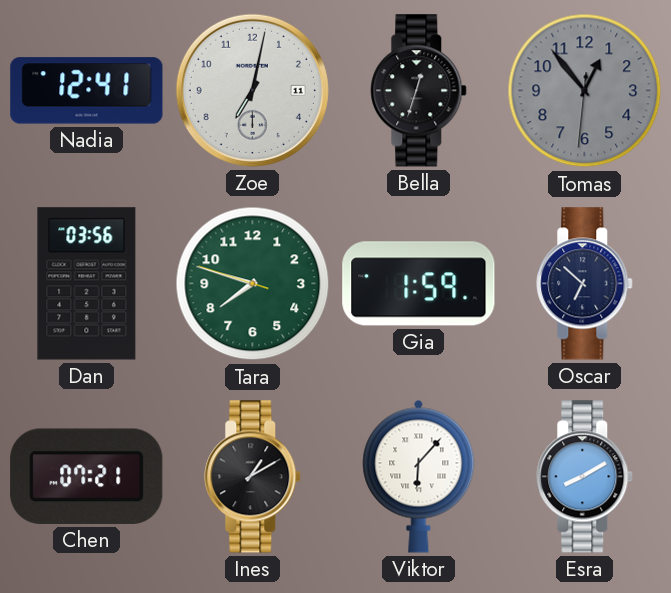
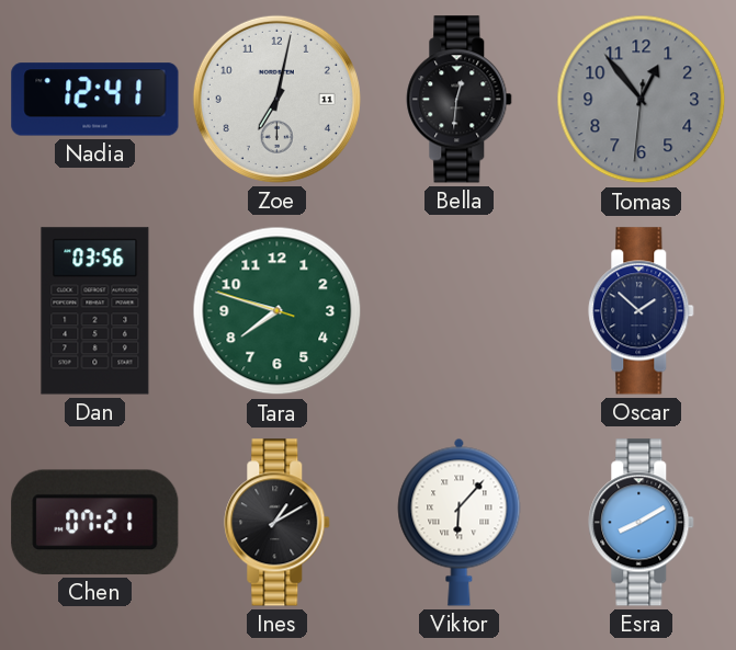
Bella: 12:33 -> 12:31
Gia: 1:59 -> none
Oscar: 6:52 -> 1:52
